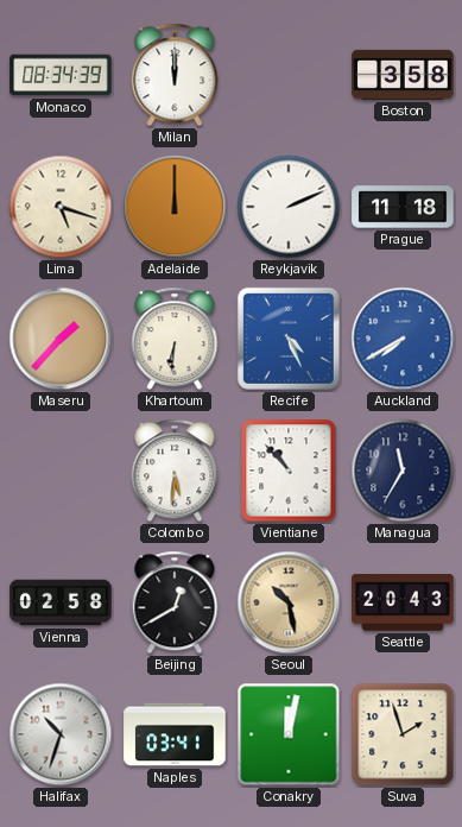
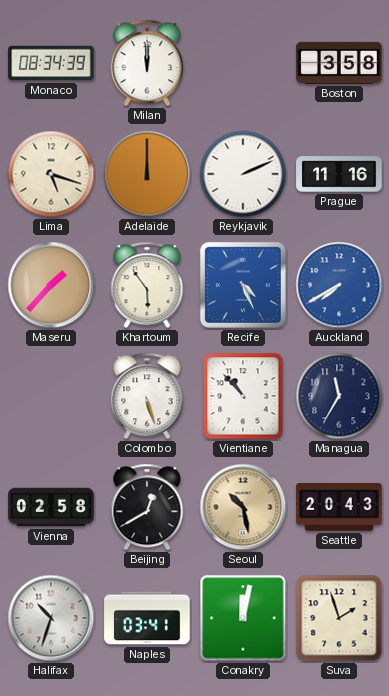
Prague: 11:18 -> 11:16
Khartoum: 6:31 -> 5:54
Colombo: 5:31 -> 5:27
